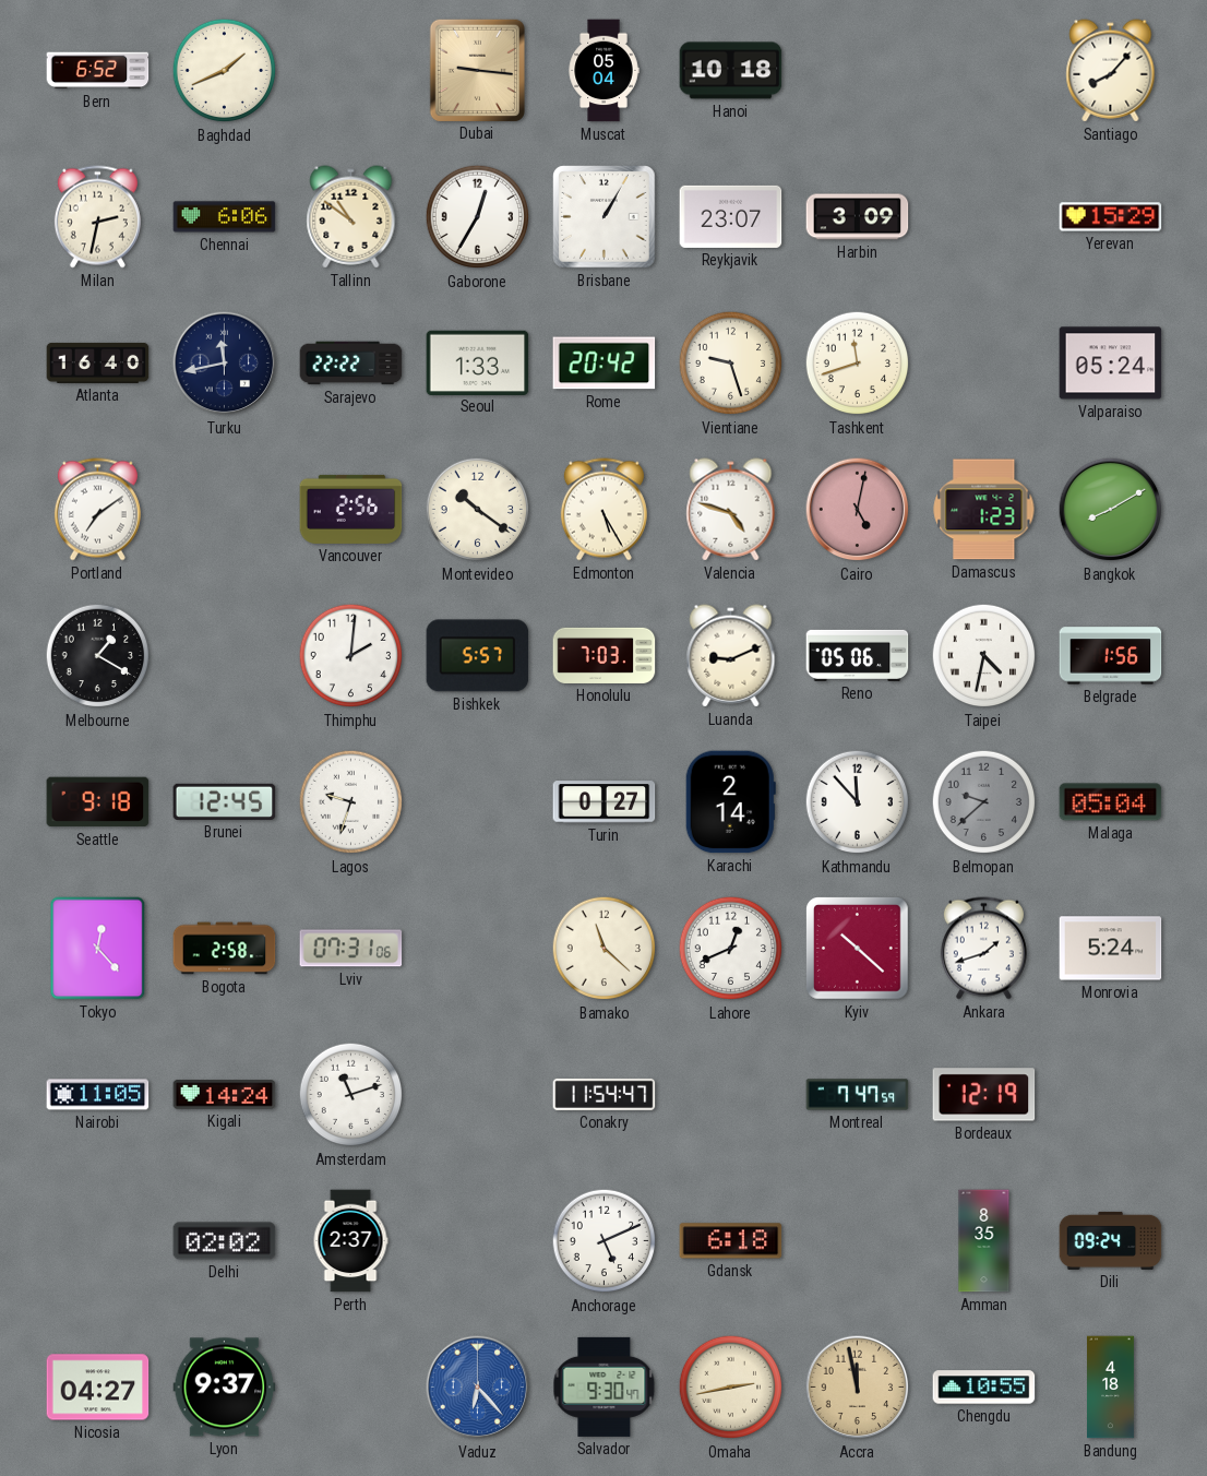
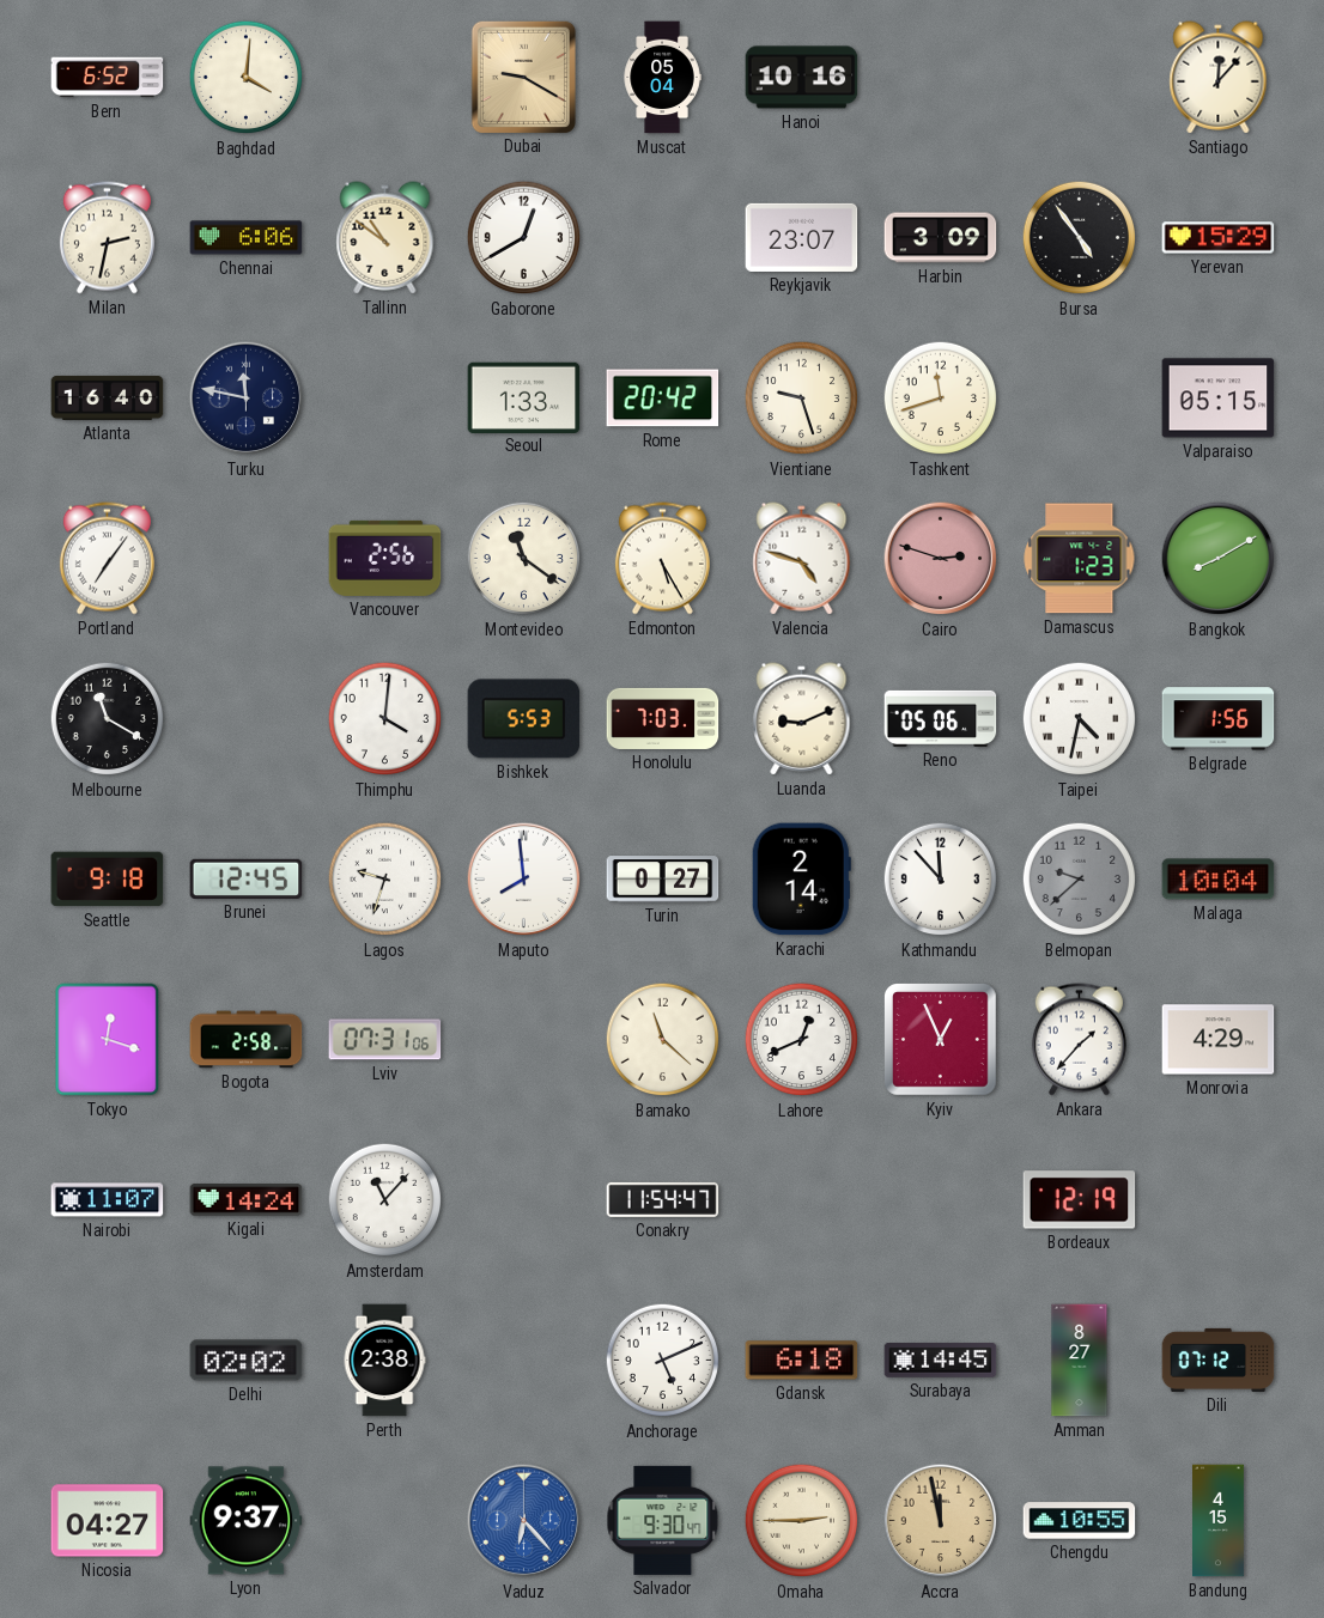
Baghdad: 1:41 -> 4:01
Dubai: 9:16 -> 9:20
Hanoi: 10:18 -> 10:16
Santiago: 8:07 -> 12:07
Gaborone: 12:35 -> 12:40
Brisbane: 1:05 -> none
Bursa: none -> 4:54
Turku: 11:43 -> 11:47
Sarajevo: 22:22 -> none
Valparaiso: 05:24 -> 05:15
Portland: 7:09 -> 7:06
Montevideo: 10:21 -> 11:21
Cairo: 5:02 -> 2:48
Melbourne: 1:20 -> 11:20
Thimphu: 2:01 -> 4:01
Bishkek: 5:57 -> 5:53
Maputo: none -> 7:59
Malaga: 05:04 -> 10:04
Tokyo: 12:23 -> 12:18
Kyiv: 10:22 -> 12:56
Ankara: 1:42 -> 1:37
Monrovia: 5:24 -> 4:29
Nairobi: 11:05 -> 11:07
Amsterdam: 11:12 -> 11:07
Montreal: 7:47 -> none
Perth: 2:37 -> 2:38
Surabaya: none -> 14:45
Amman: 8:35 -> 8:27
Dili: 09:24 -> 07:12
Omaha: 2:43 -> 2:45
Bandung: 4:18 -> 4:15
